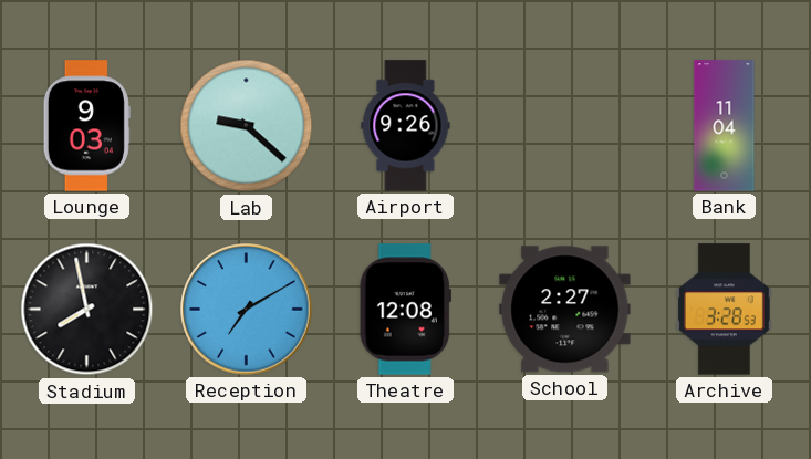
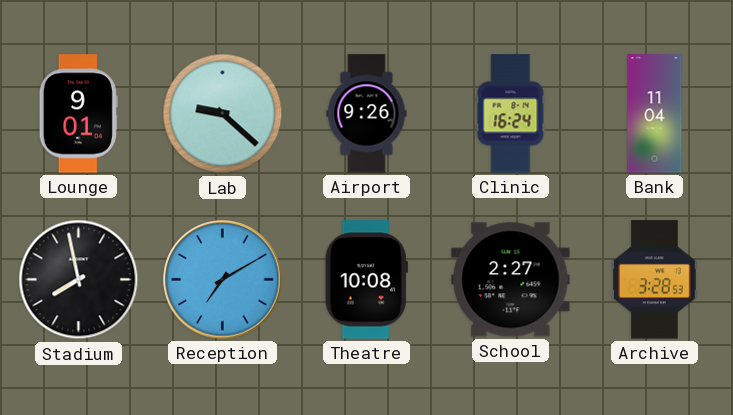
Lounge: 9:03 -> 9:01
Clinic: none -> 16:24
Theatre: 12:08 -> 10:08
